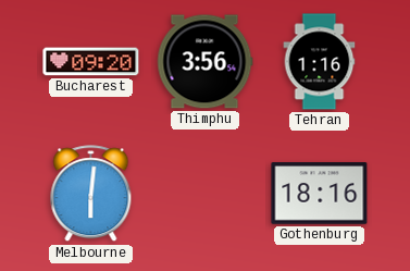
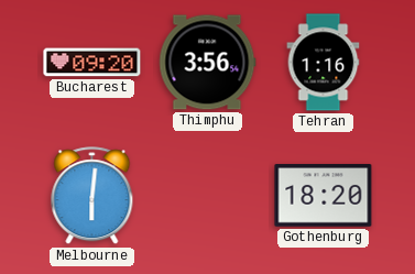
Gothenburg: 18:16 -> 18:20
